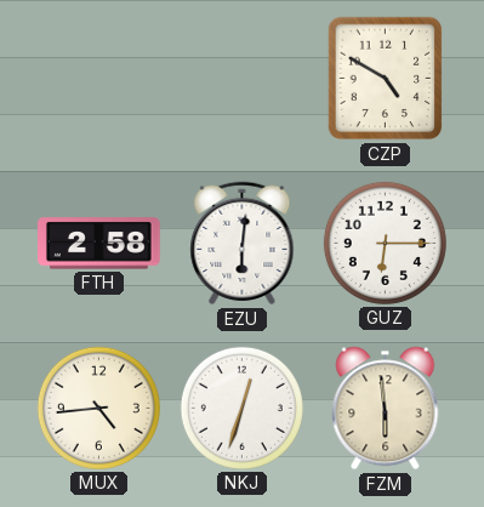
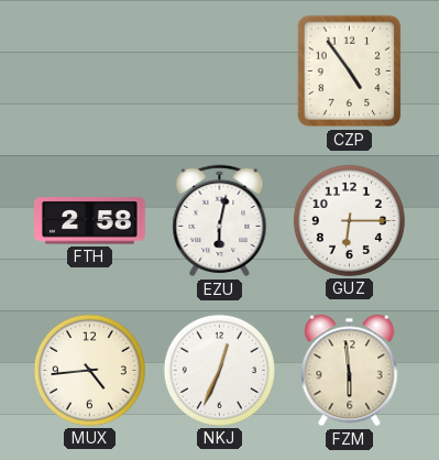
CZP: 4:50 -> 4:54
EZU: 6:01 -> 6:02
NKJ: 12:33 -> 12:34
